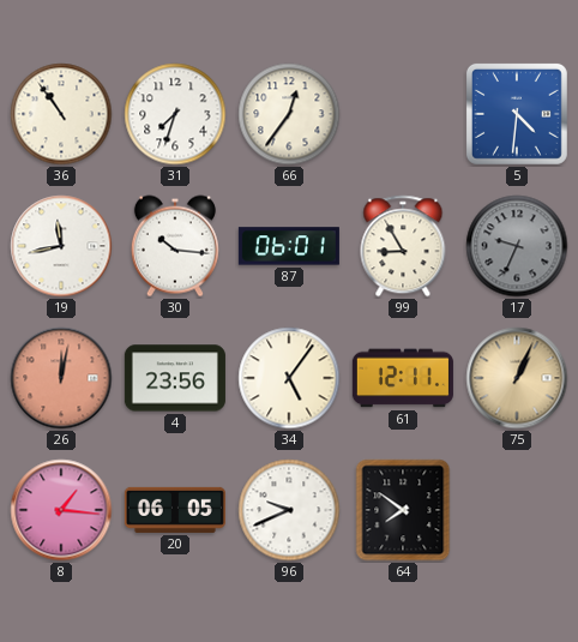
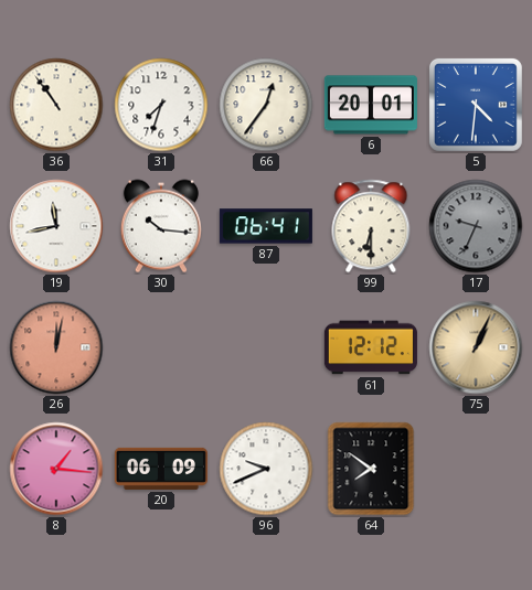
6: none -> 20:01
87: 06:01 -> 06:41
99: 8:55 -> 6:30
4: 23:56 -> none
34: 5:06 -> none
61: 12:11 -> 12:12
20: 06:05 -> 06:09
